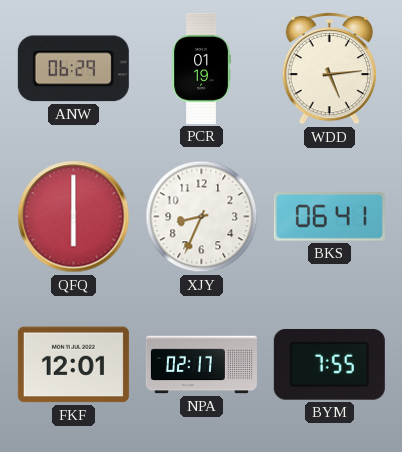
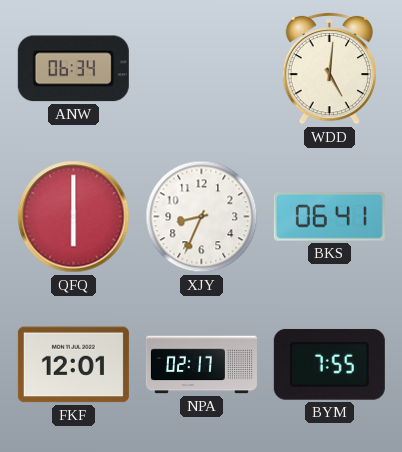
ANW: 06:29 -> 06:34
PCR: 01:19 -> none
WDD: 5:14 -> 5:01
